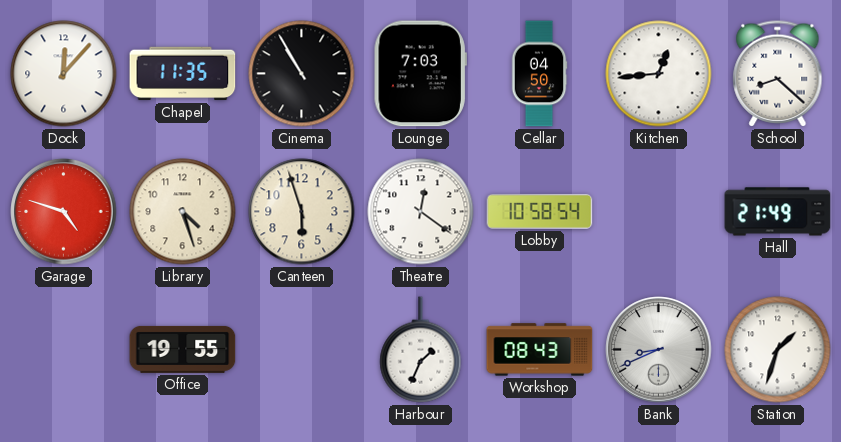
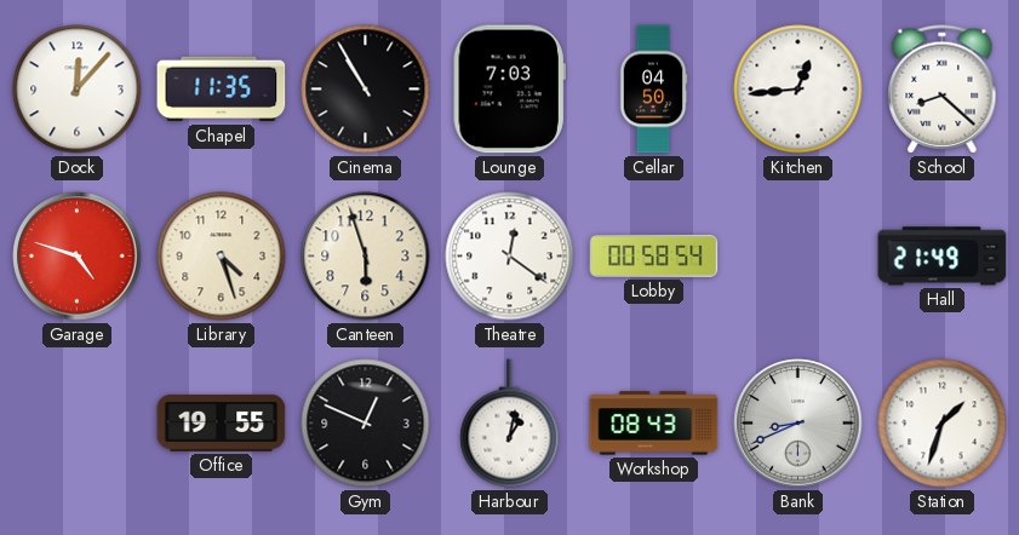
Lobby: 10:58 -> 00:58
Gym: none -> 12:49
Harbour: 1:34 -> 1:02
